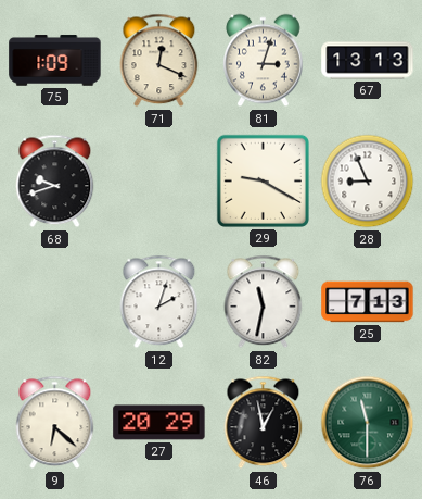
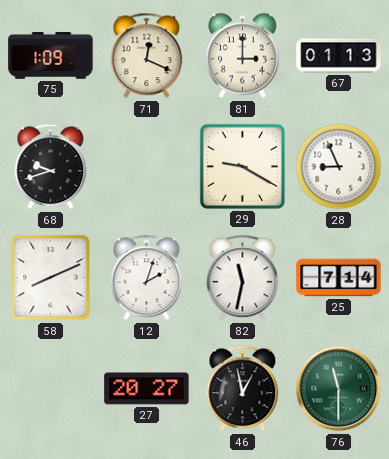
81: 3:03 -> 3:00
67: 13:13 -> 01:13
58: none -> 8:11
25: 7:13 -> 7:14
9: 6:22 -> none
27: 20:29 -> 20:27
